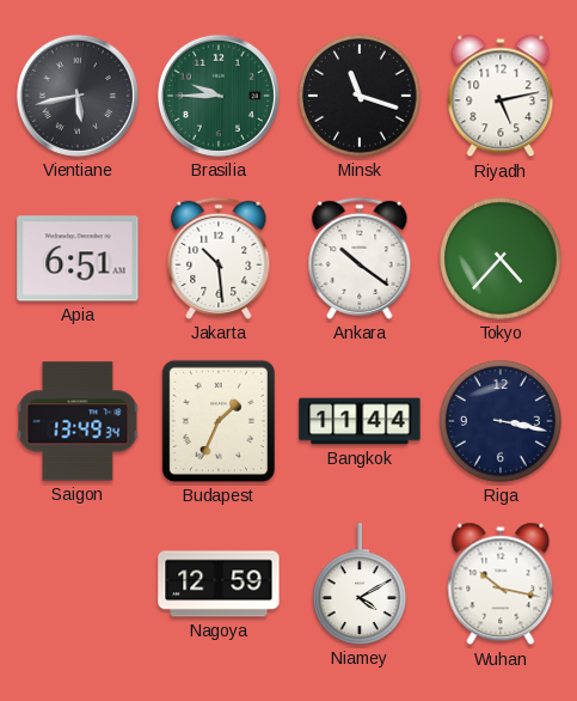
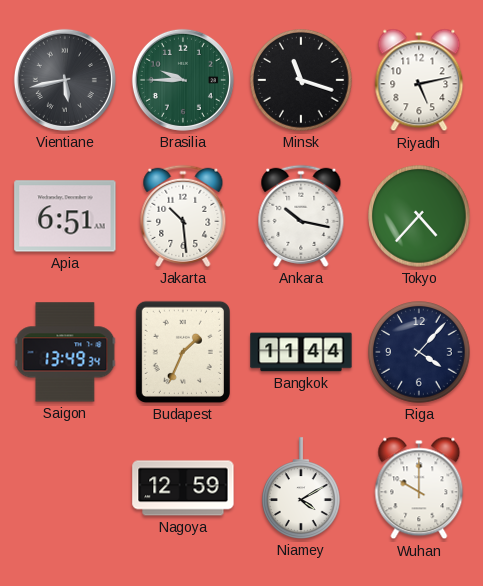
Ankara: 10:21 -> 10:17
Riga: 3:17 -> 4:07
Wuhan: 10:17 -> 10:00
